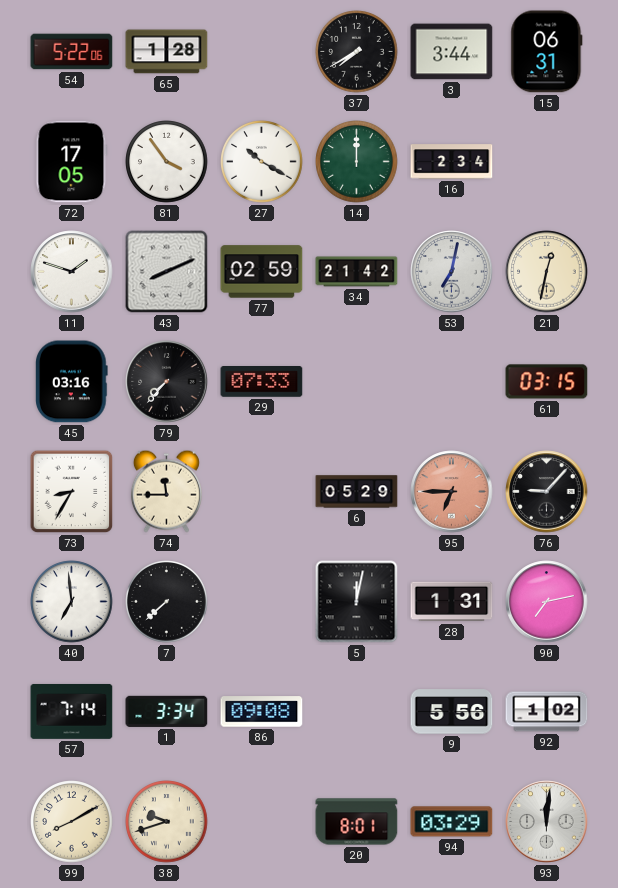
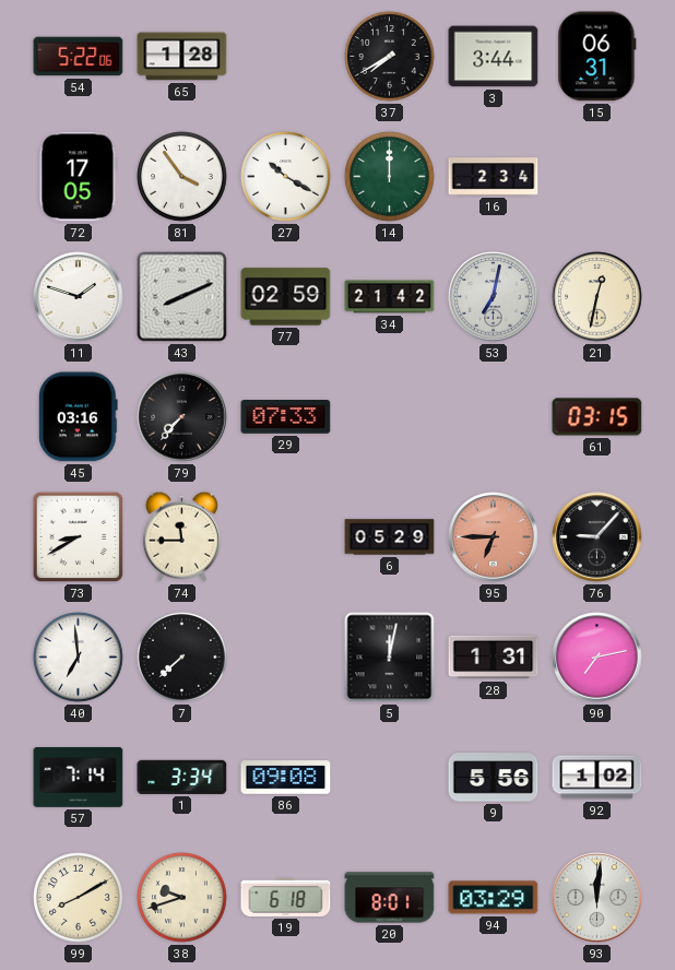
73: 8:35 -> 8:40
19: none -> 6:18
